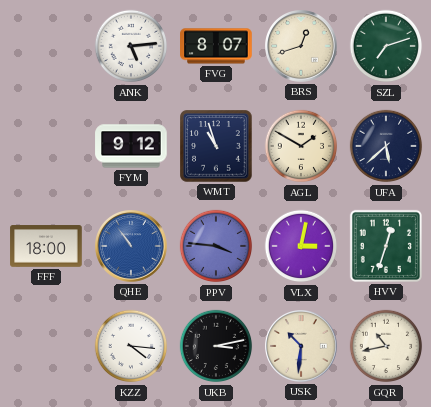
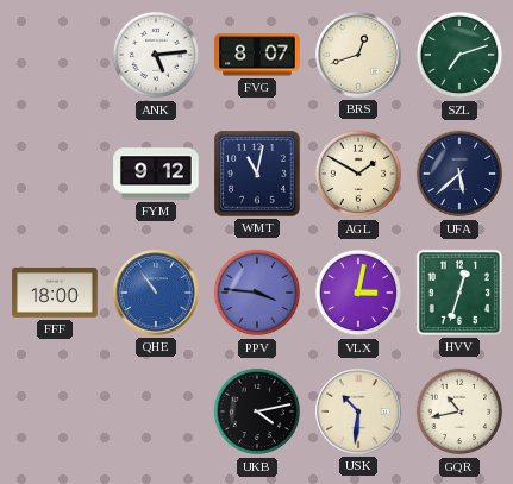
WMT: 10:57 -> 11:02
KZZ: 4:16 -> none
UKB: 3:13 -> 4:13
